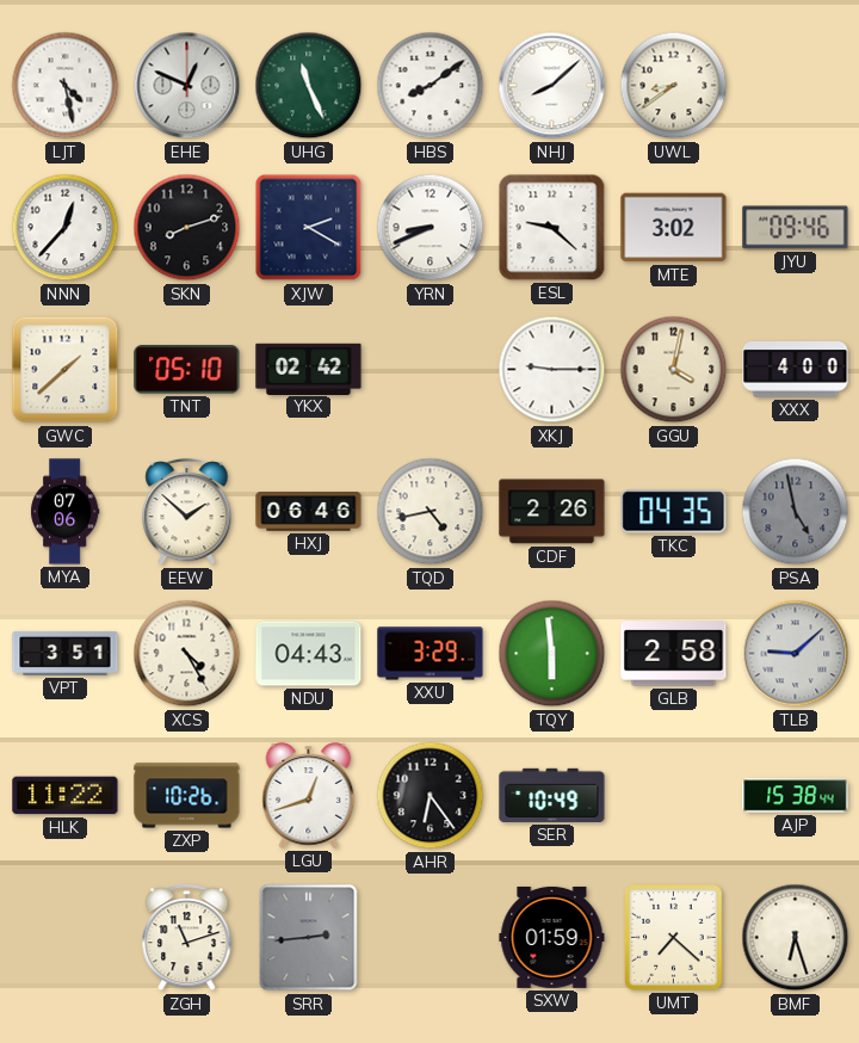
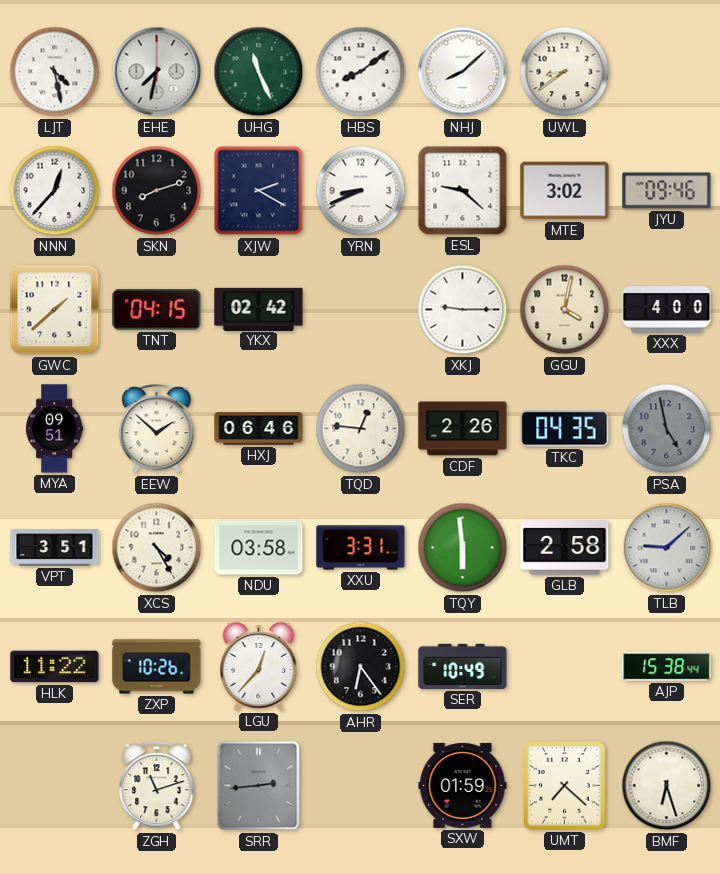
EHE: 12:49 -> 7:32
TNT: 05:10 -> 04:15
MYA: 07:06 -> 09:51
TQD: 4:43 -> 12:46
NDU: 04:43 -> 03:58
XXU: 3:29 -> 3:31
LGU: 12:42 -> 12:37
